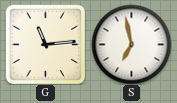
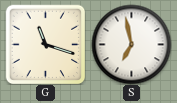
G: 11:14 -> 11:18
